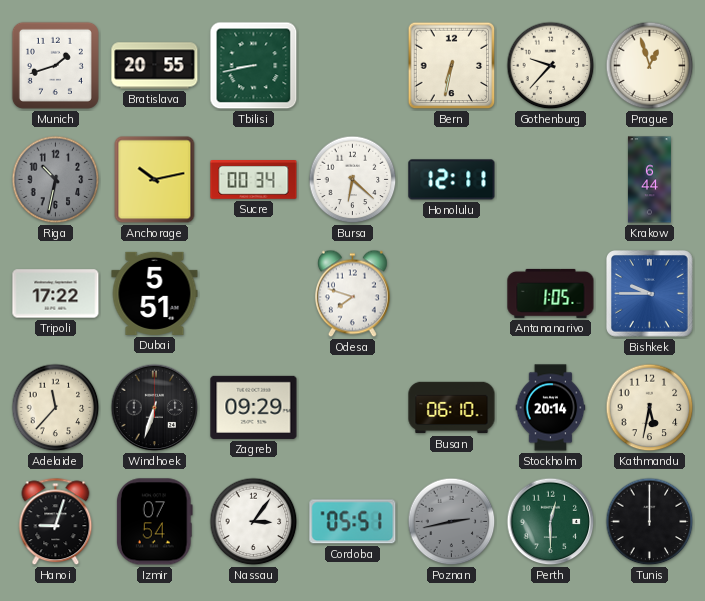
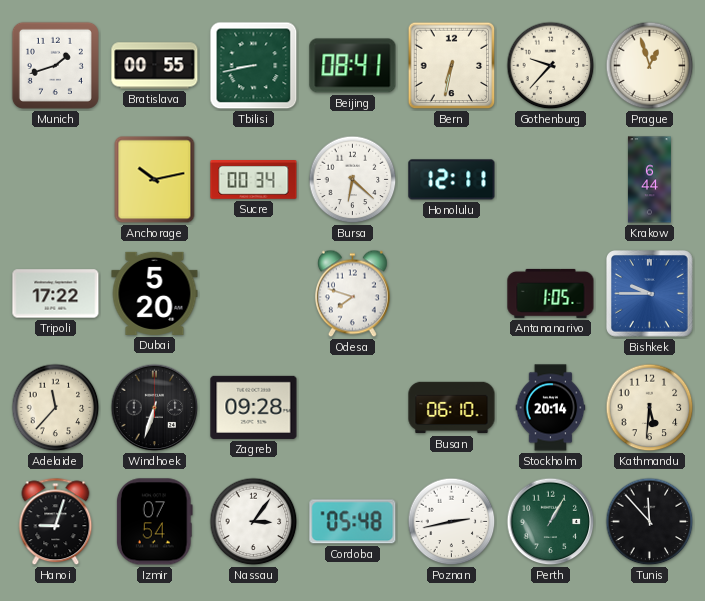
Bratislava: 20:55 -> 00:55
Beijing: none -> 08:41
Riga: 10:32 -> none
Dubai: 5:51 -> 5:20
Zagreb: 09:29 -> 09:28
Kathmandu: 5:32 -> 5:31
Cordoba: 05:51 -> 05:48
Poznan dial: grey -> white
Perth: 12:30 -> 1:05
Tunis: 12:00 -> 11:53
